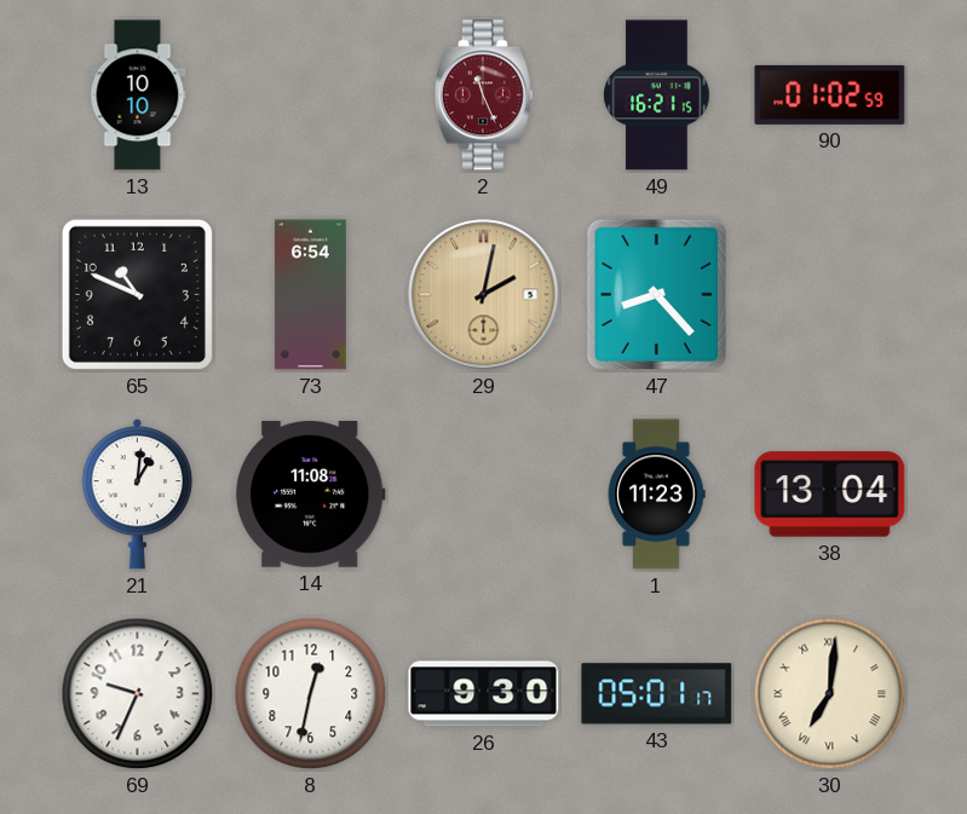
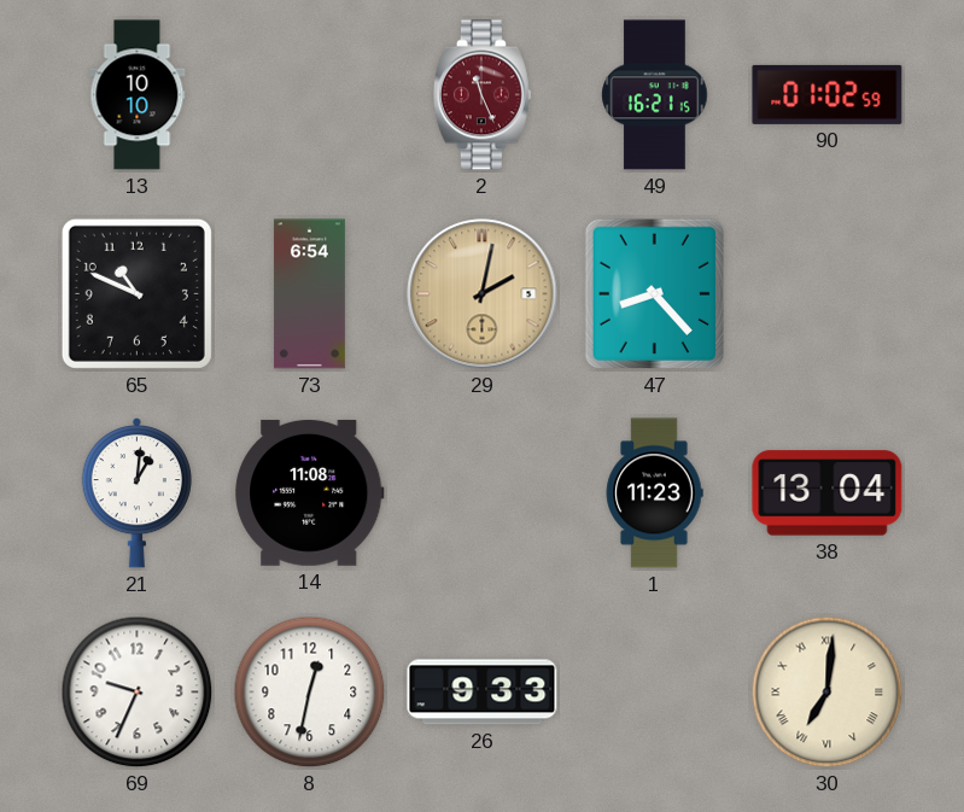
26: 9:30 -> 9:33
43: 05:01 -> none
